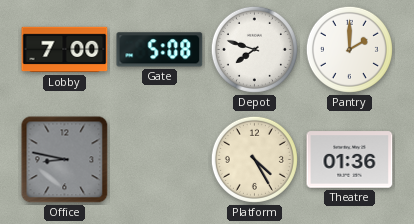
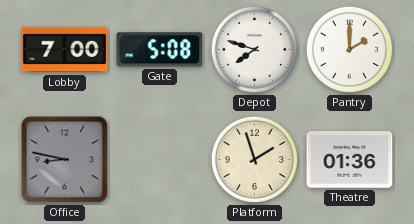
Platform: 4:25 -> 1:57
